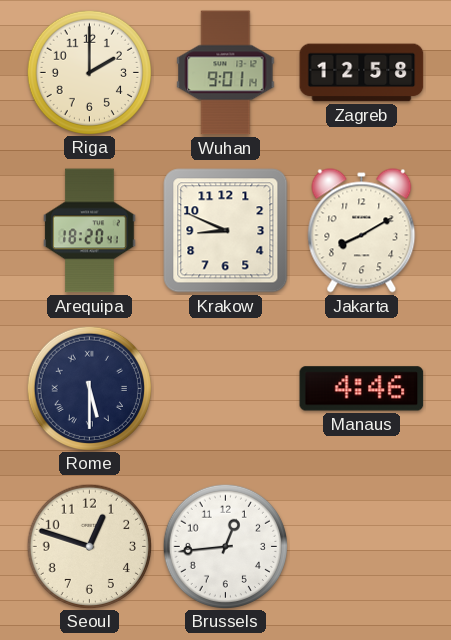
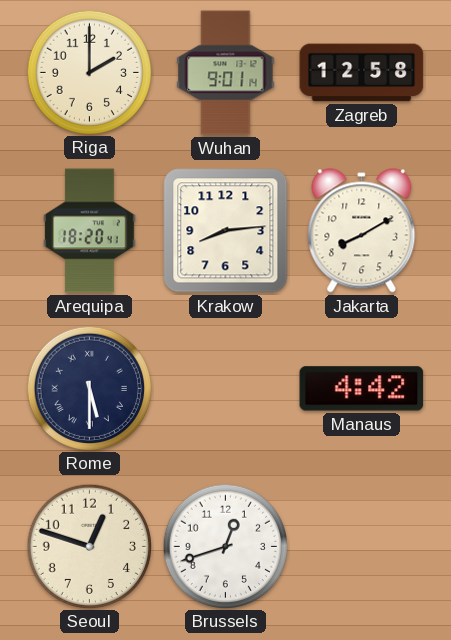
Krakow: 8:49 -> 8:14
Manaus: 4:46 -> 4:42
Brussels: 12:44 -> 12:42
